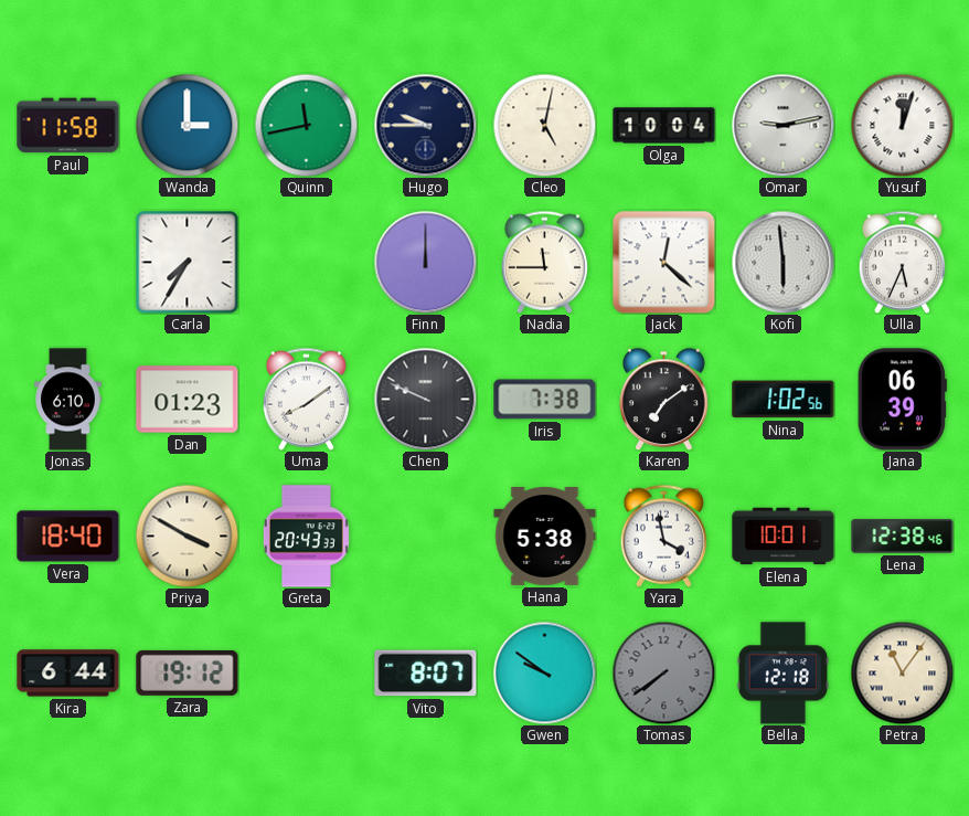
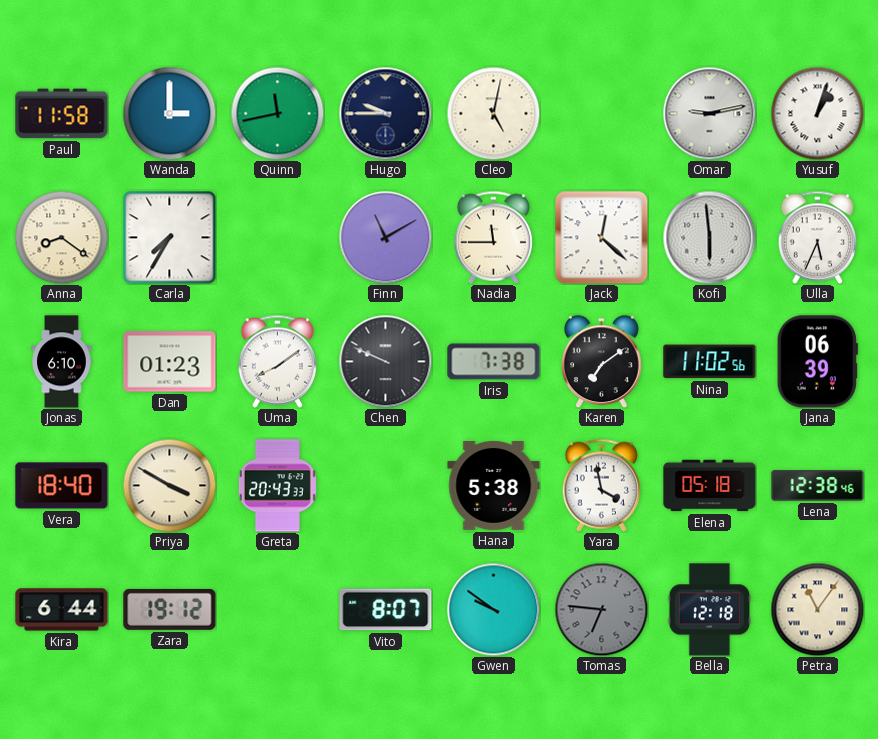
Olga: 10:04 -> none
Yusuf: 12:03 -> 1:03
Anna: none -> 8:21
Finn: 12:00 -> 11:10
Nina: 1:02 -> 11:02
Elena: 10:01 -> 05:18
Tomas: 7:39 -> 6:46
